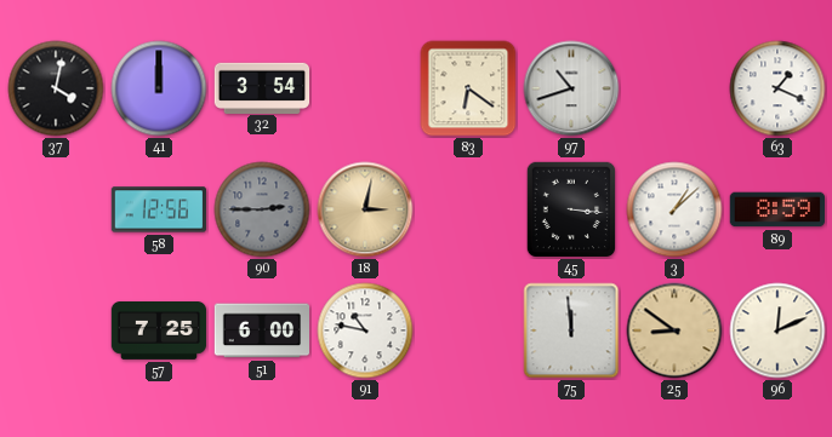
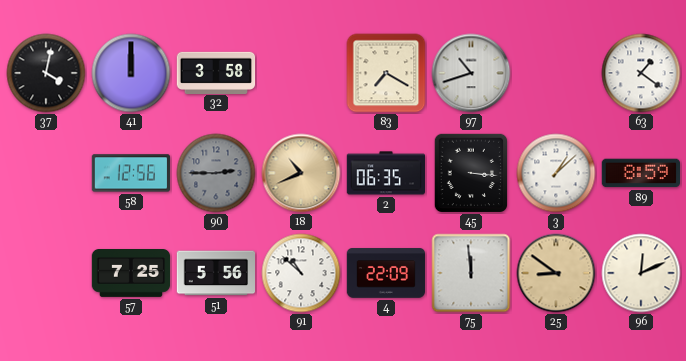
32: 3:54 -> 3:58
83: 6:21 -> 7:20
63: 1:19 -> 1:21
18: 3:02 -> 10:41
2: none -> 06:35
51: 6:00 -> 5:56
91: 10:47 -> 10:52
4: none -> 22:09
